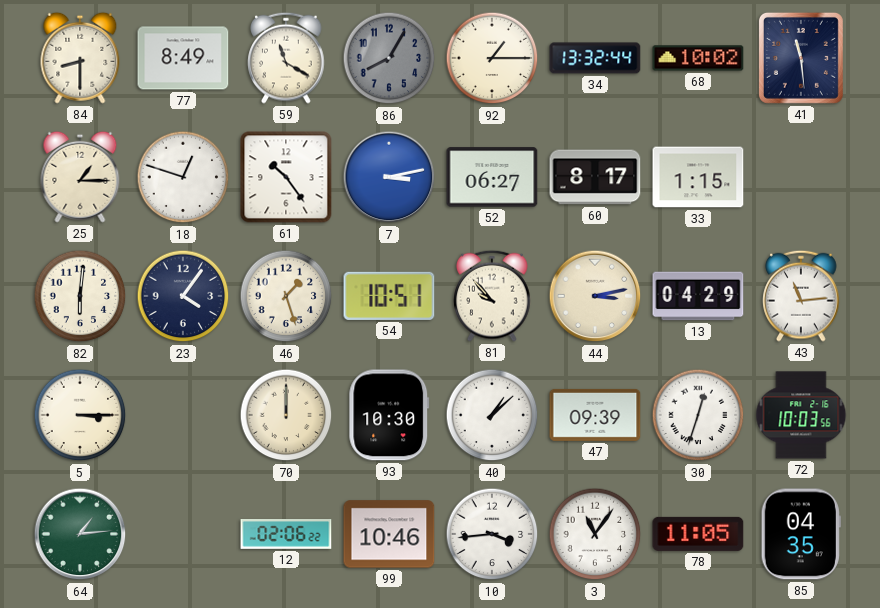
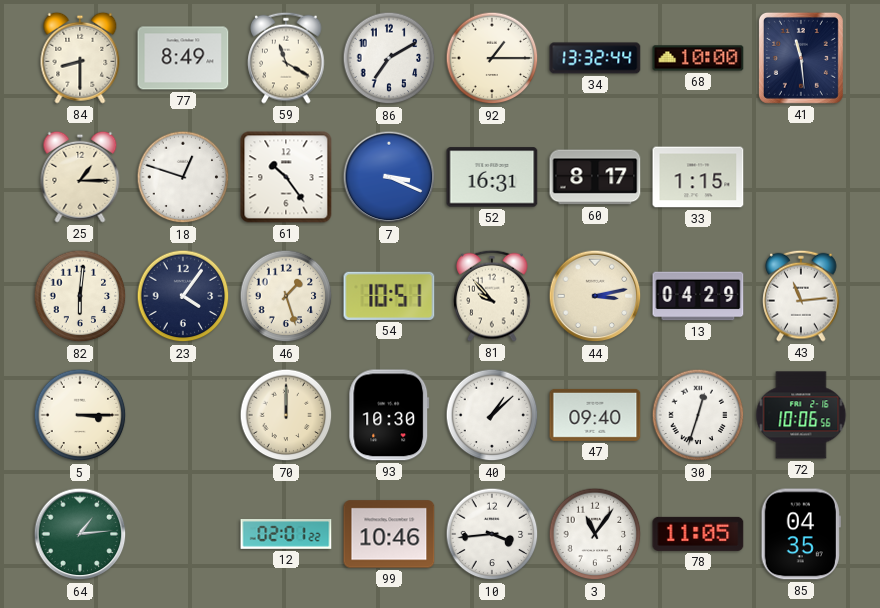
86: 8:05 -> 7:10
86 dial: grey -> white
68: 10:02 -> 10:00
7: 3:13 -> 3:19
52: 06:27 -> 16:31
47: 09:39 -> 09:40
72: 10:03 -> 10:06
12: 02:06 -> 02:01
